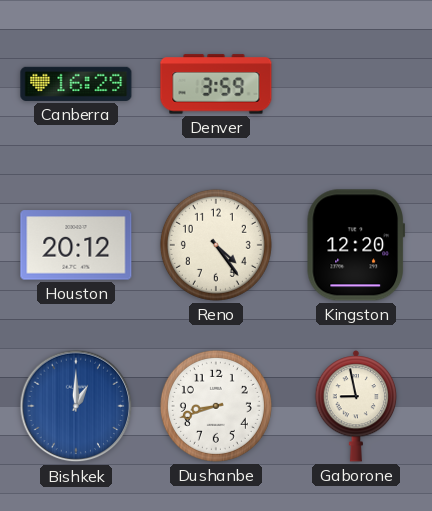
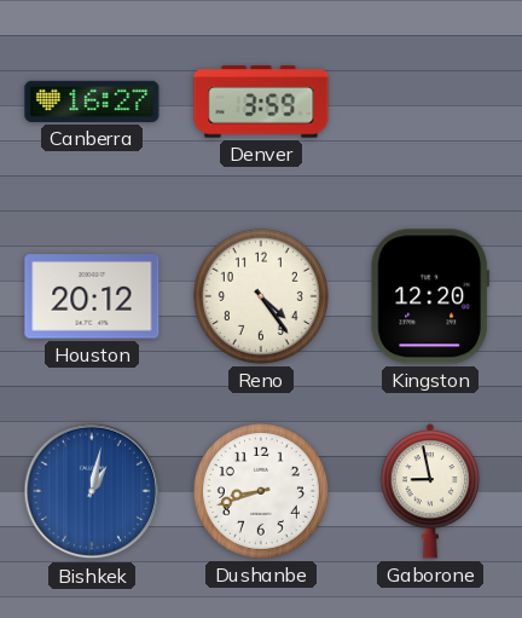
Canberra: 16:29 -> 16:27
Bishkek: 1:00 -> 1:02
